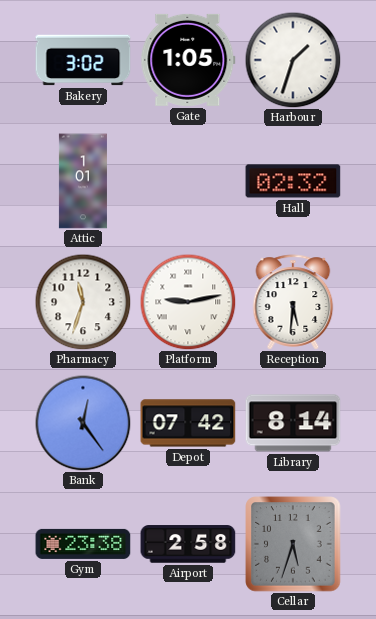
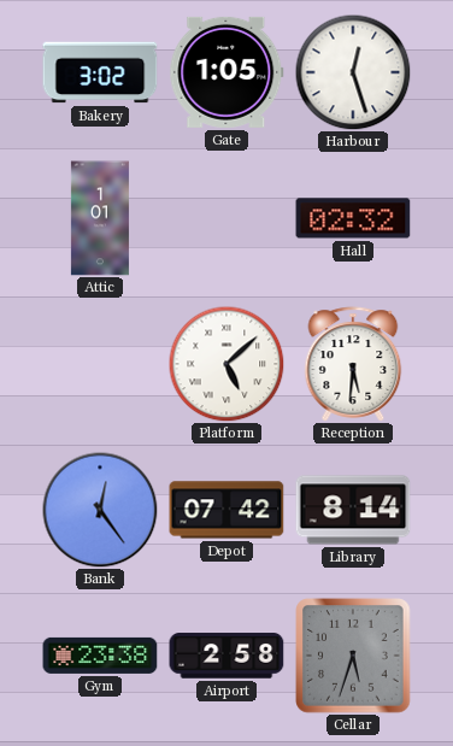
Harbour: 1:33 -> 12:27
Pharmacy: 11:33 -> none
Platform: 9:13 -> 5:08
